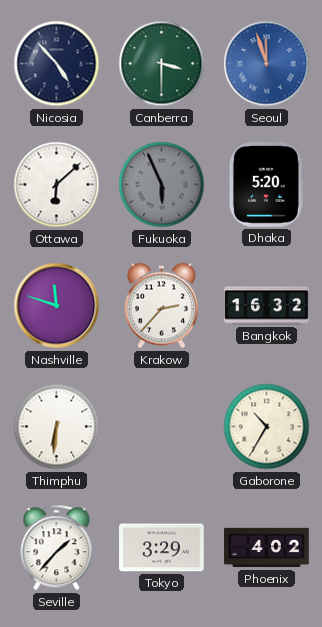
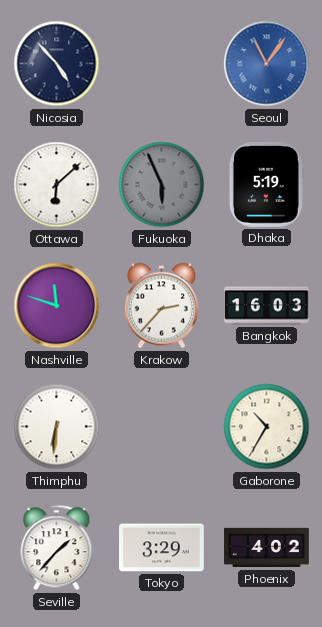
Canberra: 3:30 -> none
Seoul: 11:57 -> 11:06
Dhaka: 5:20 -> 5:19
Bangkok: 16:32 -> 16:03
